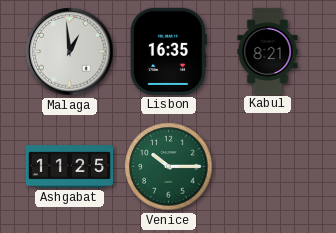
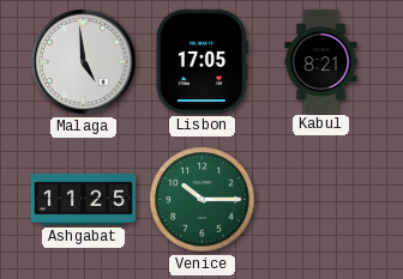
Malaga: 12:59 -> 4:59
Lisbon: 16:35 -> 17:05
